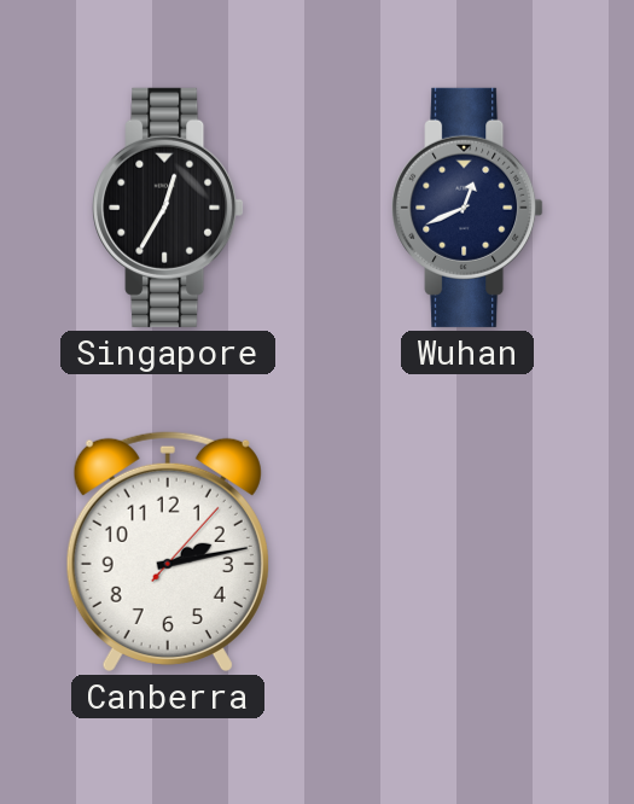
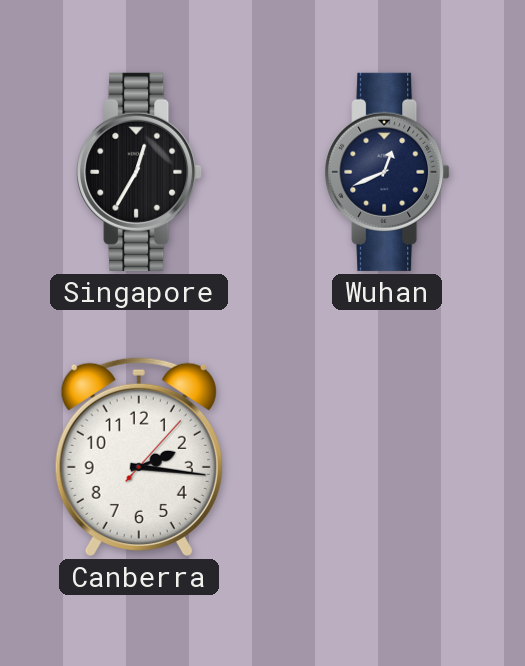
Canberra: 2:13 -> 2:16
